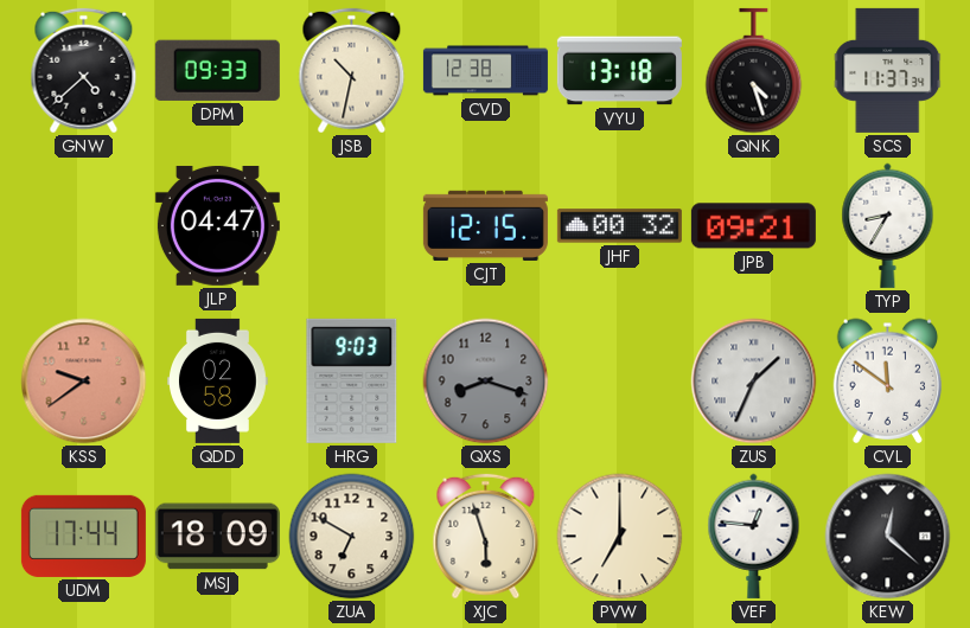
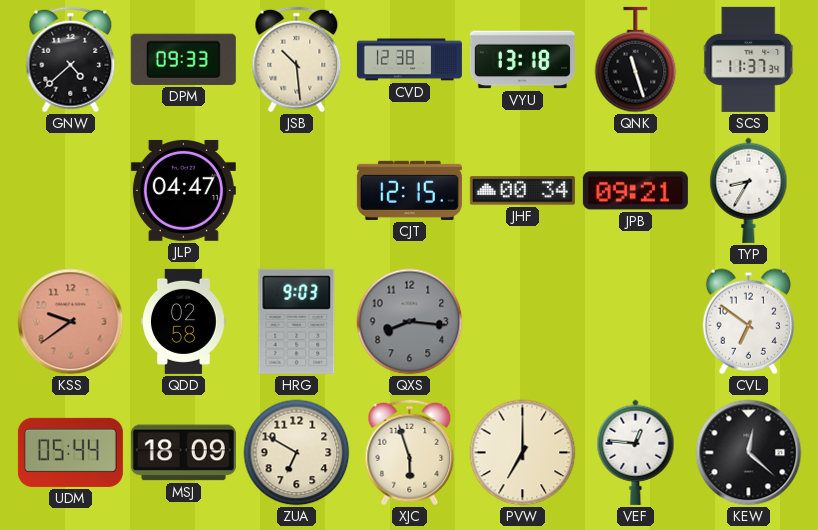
JSB: 10:32 -> 10:29
QNK: 4:27 -> 11:27
JHF: 00:32 -> 00:34
QXS: 8:18 -> 8:16
ZUS: 1:34 -> none
CVL: 11:51 -> 6:51
UDM: 17:44 -> 05:44
